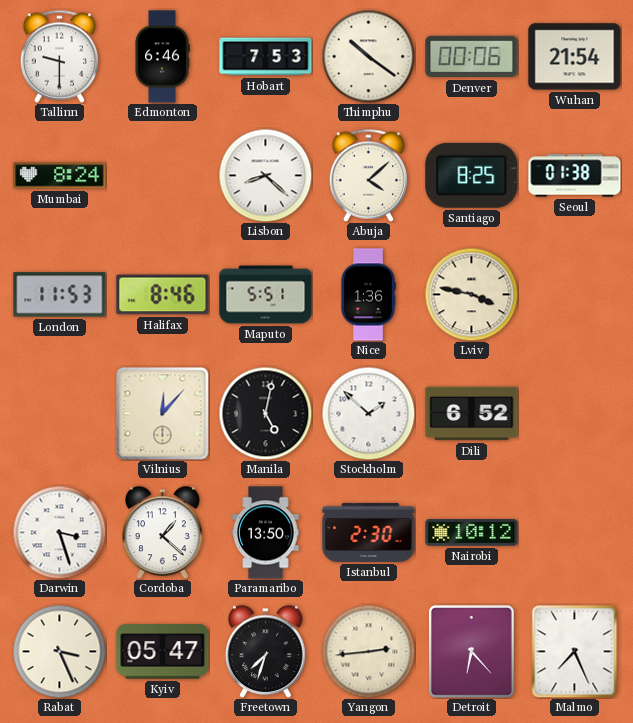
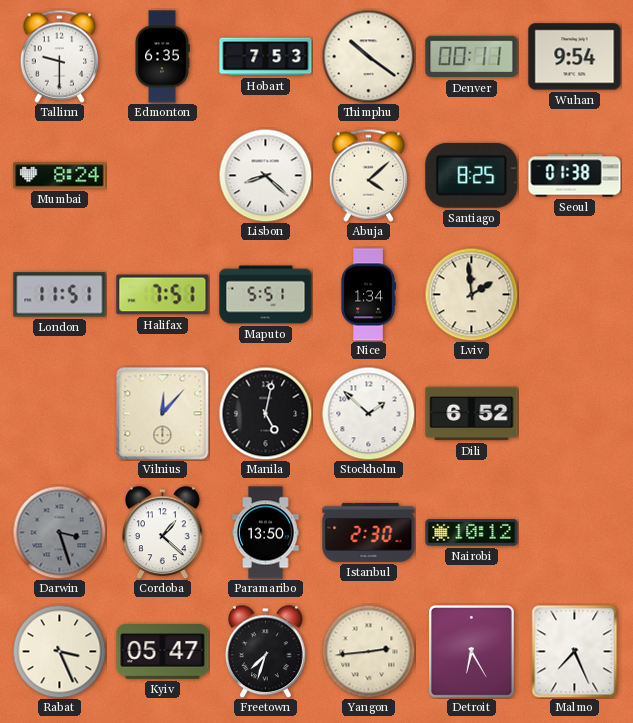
Edmonton: 6:46 -> 6:35
Denver: 00:06 -> 00:11
Wuhan: 21:54 -> 9:54
London: 11:53 -> 11:51
Halifax: 8:46 -> 7:51
Nice: 1:36 -> 1:34
Lviv: 3:47 -> 1:59
Darwin dial: white -> grey
Detroit: 6:23 -> 6:25
